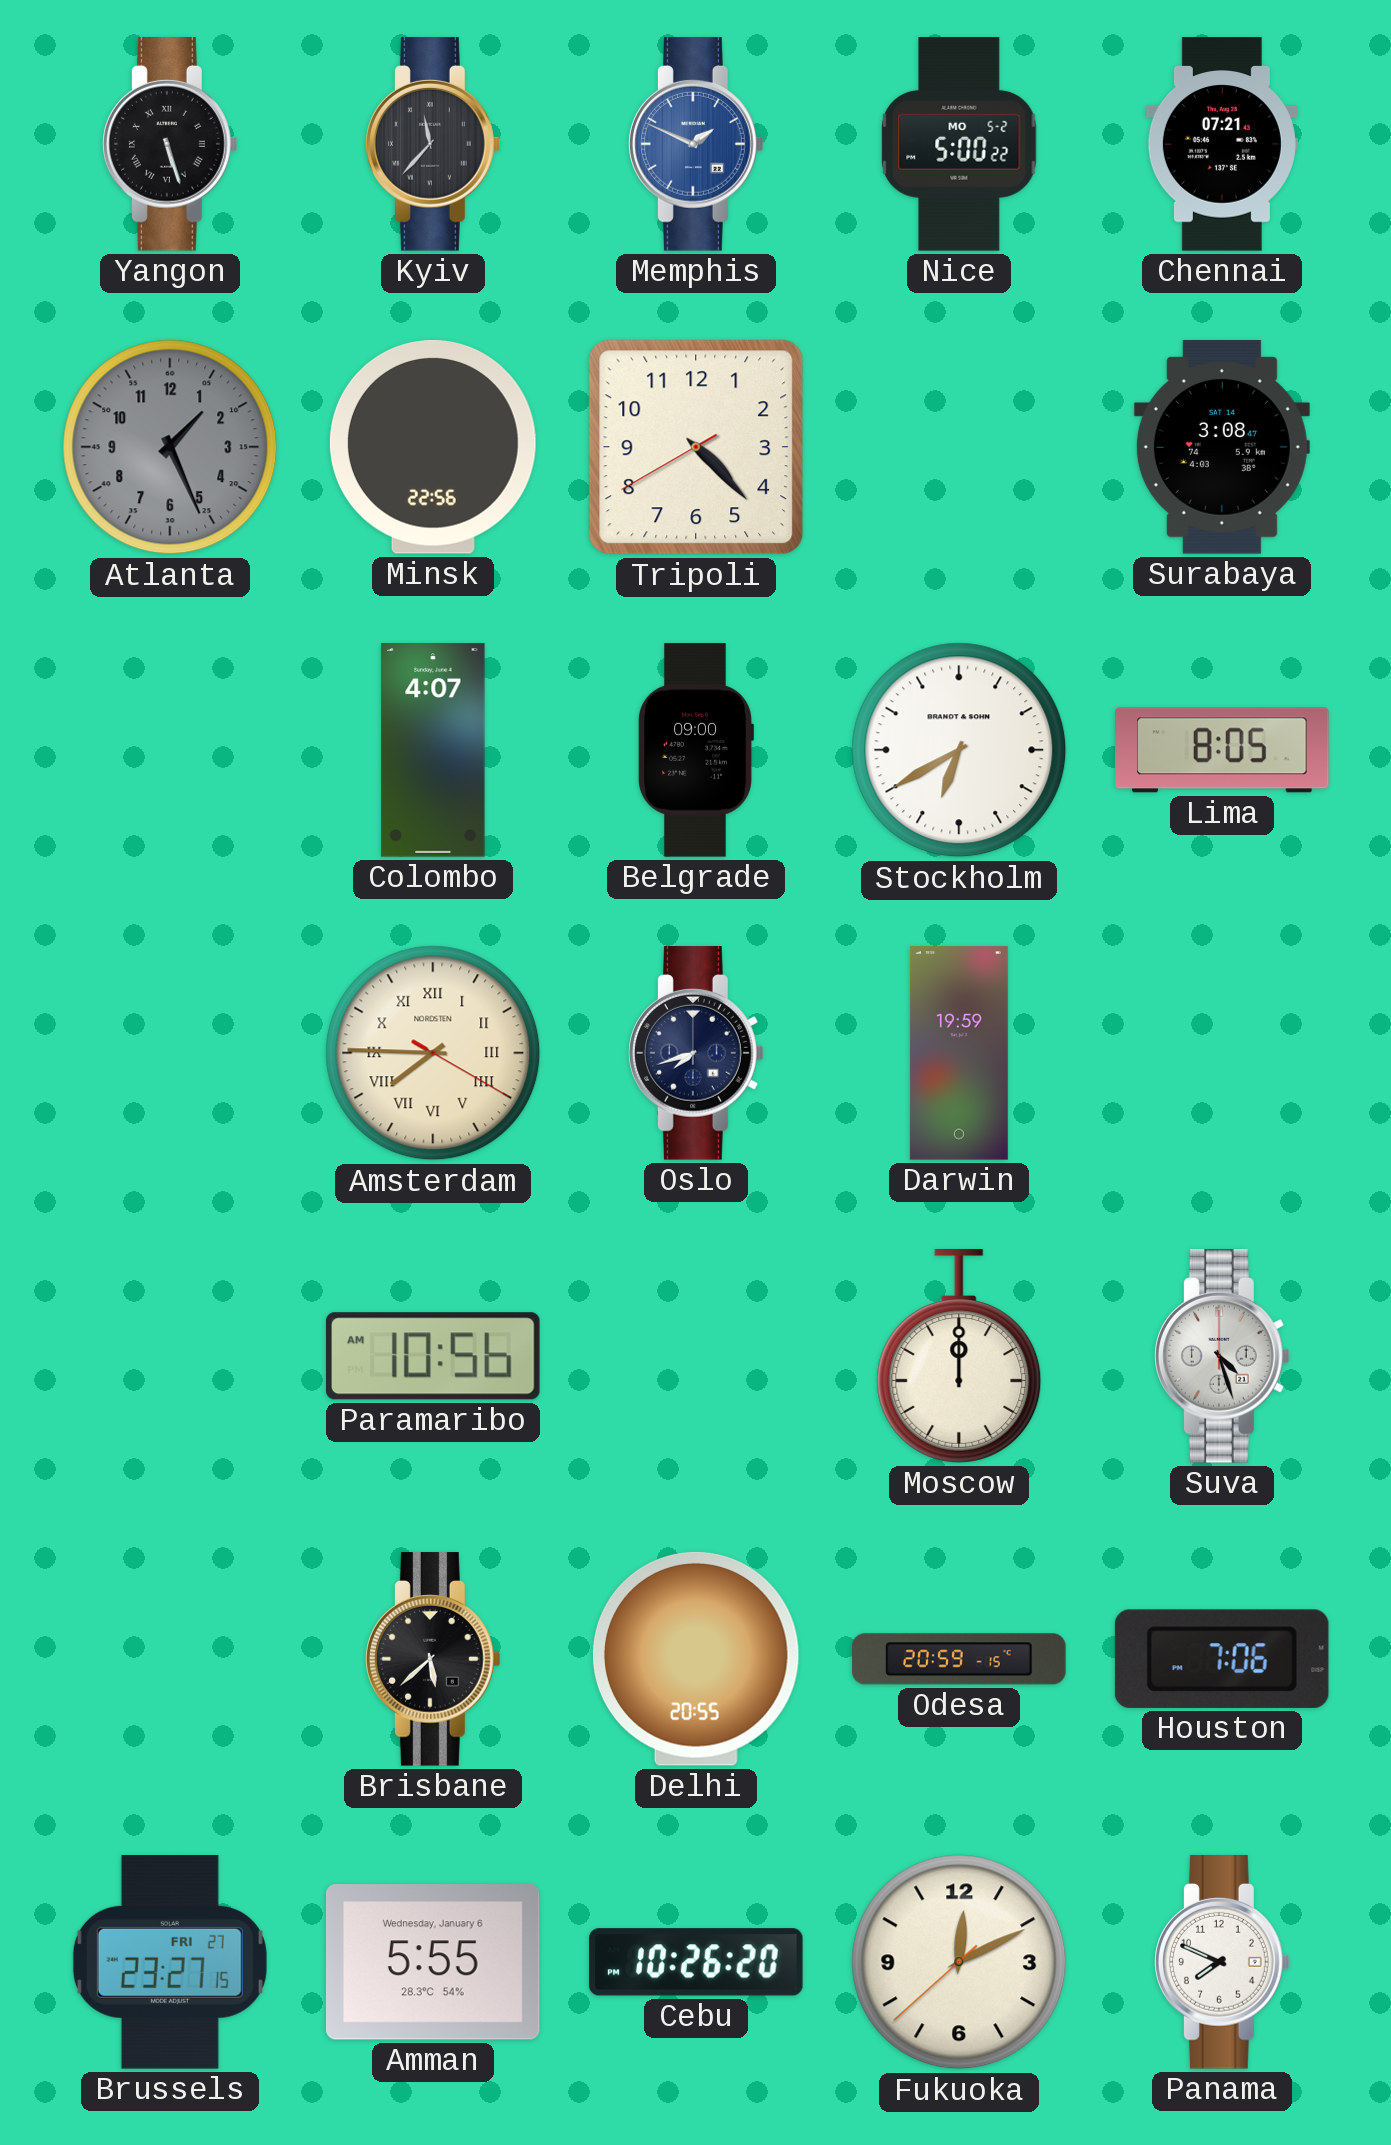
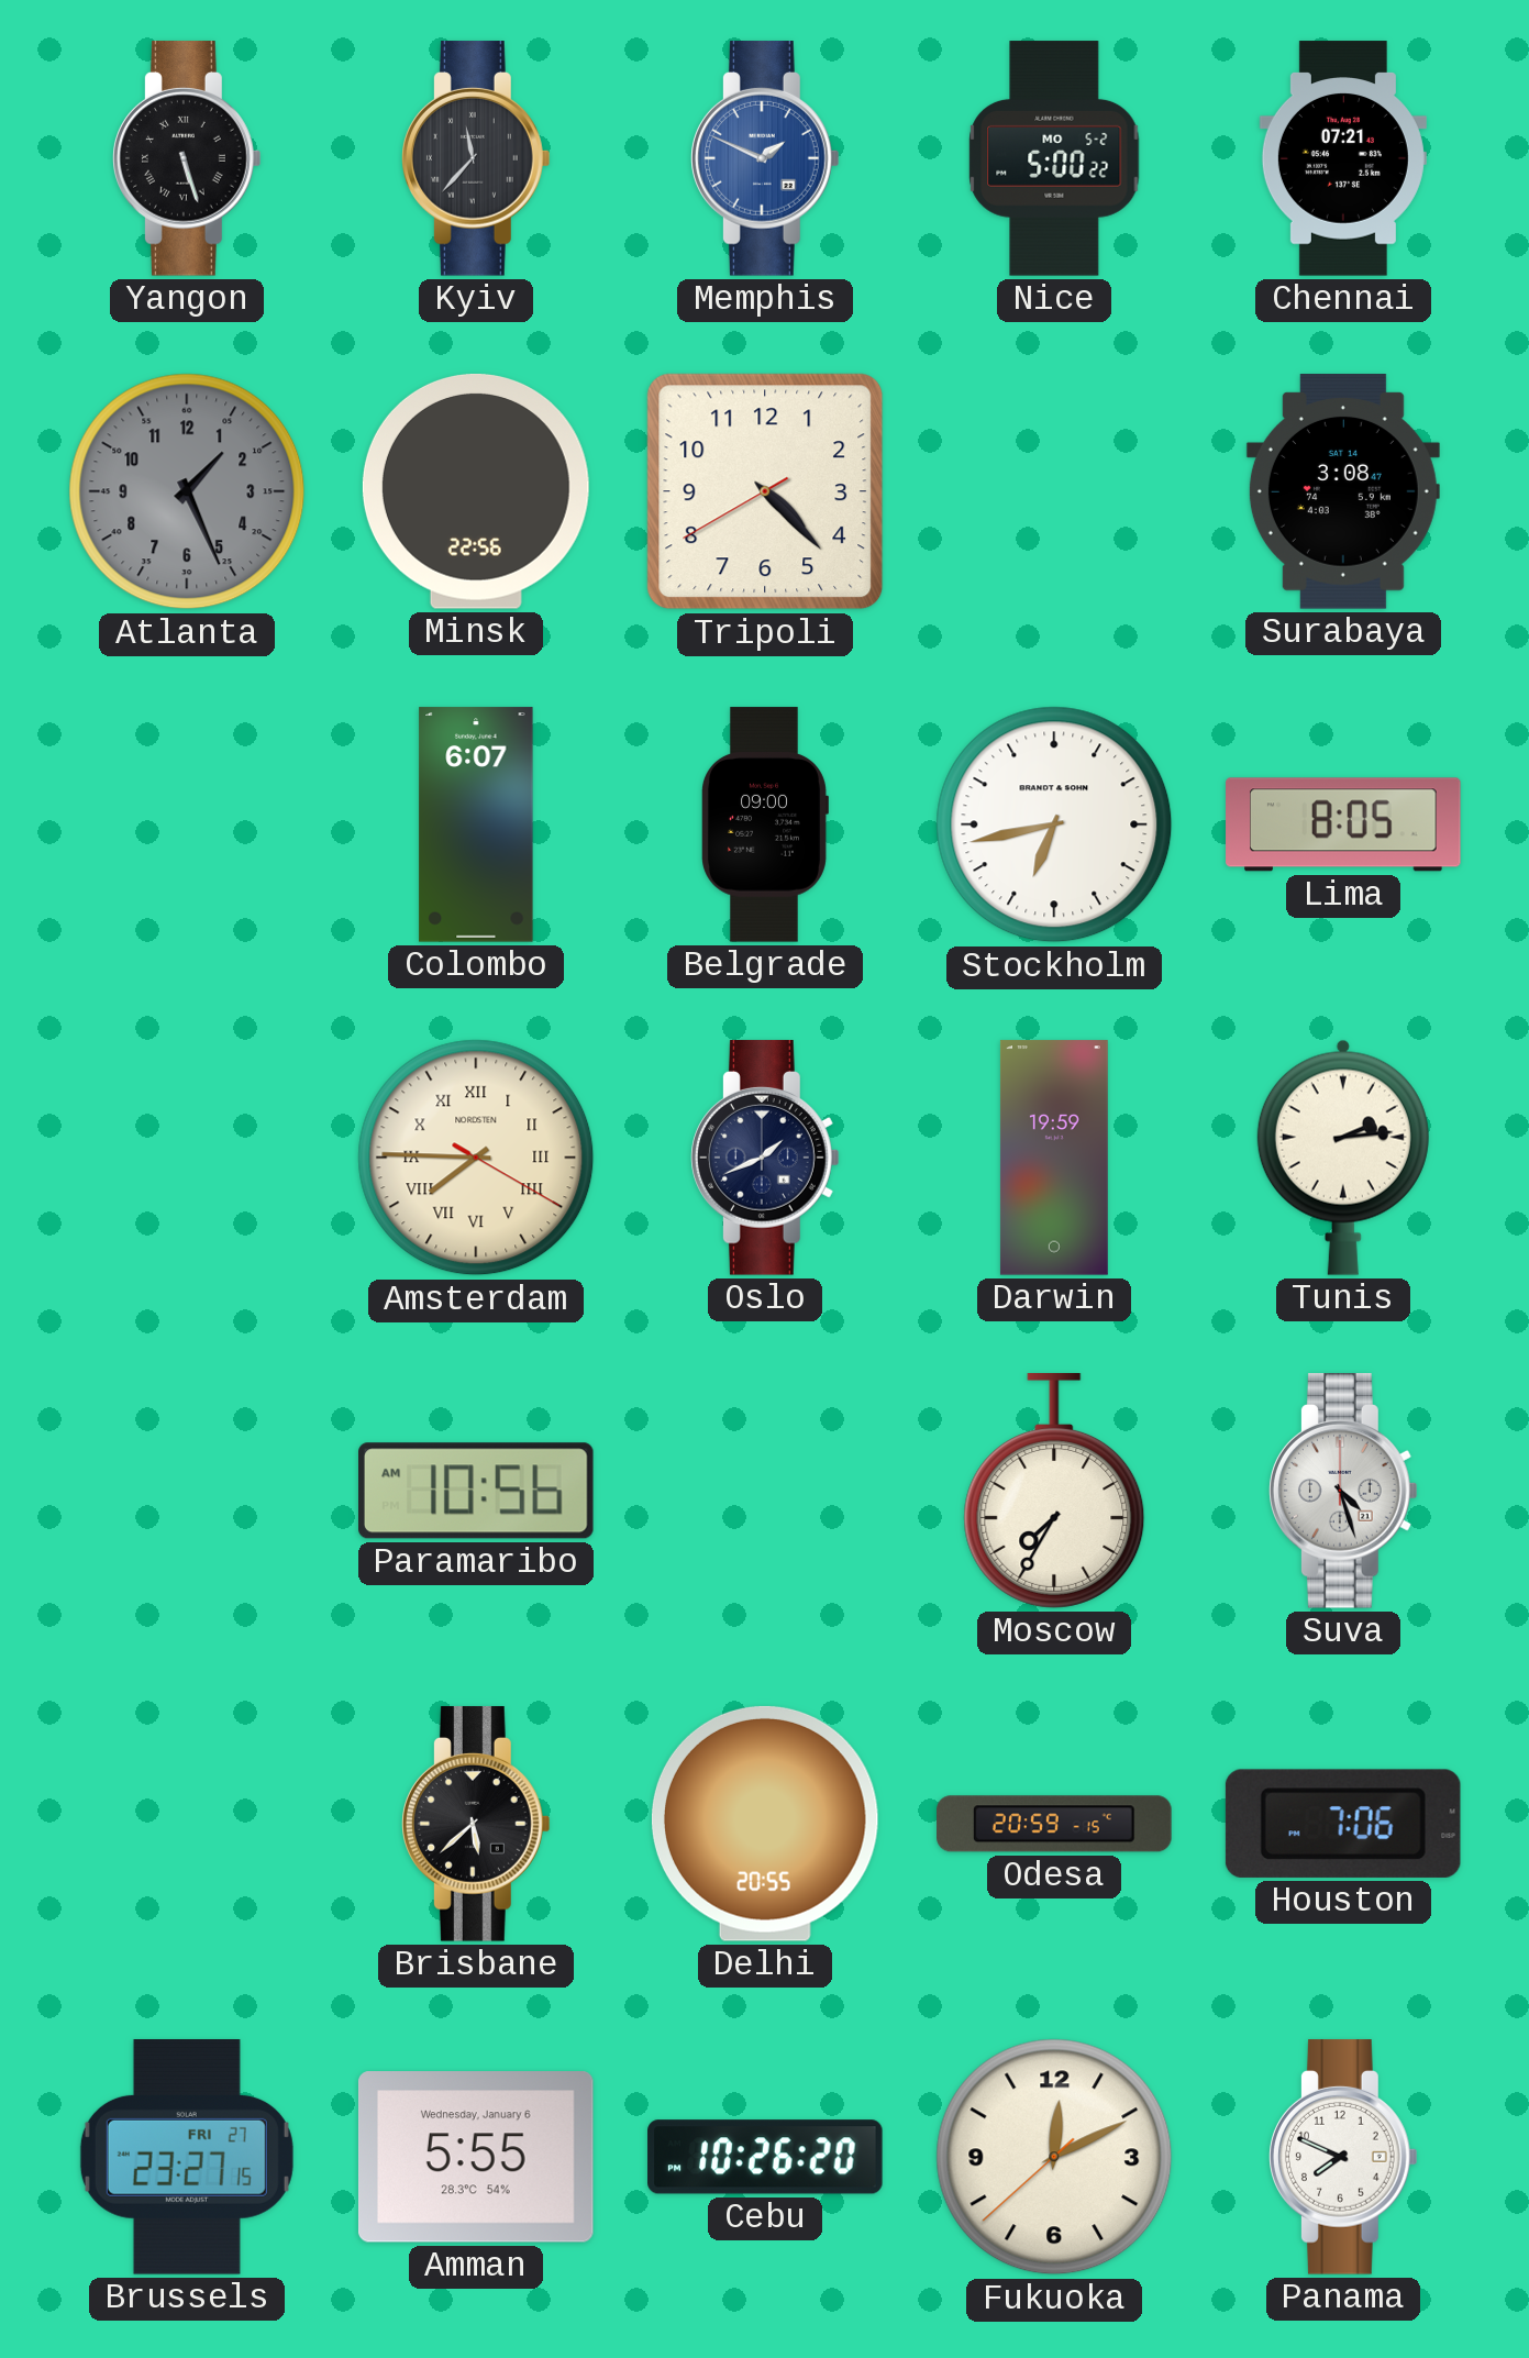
Colombo: 4:07 -> 6:07
Stockholm: 6:40 -> 6:43
Oslo: 7:42 -> 1:41
Tunis: none -> 2:14
Moscow: 12:00 -> 7:35
